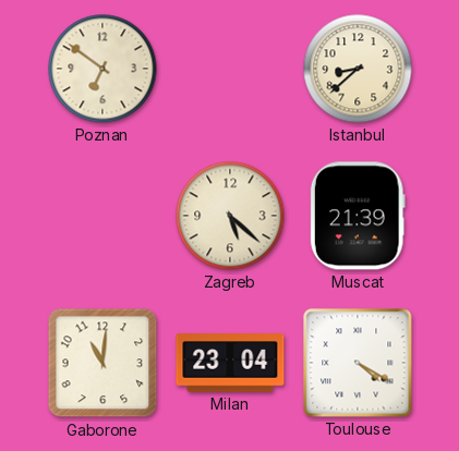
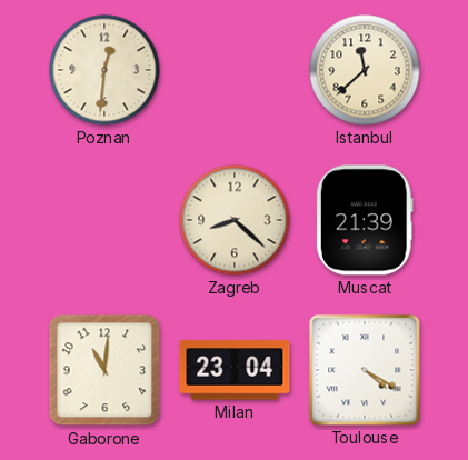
Poznan: 6:51 -> 12:31
Istanbul: 8:38 -> 11:38
Zagreb: 5:22 -> 8:22
